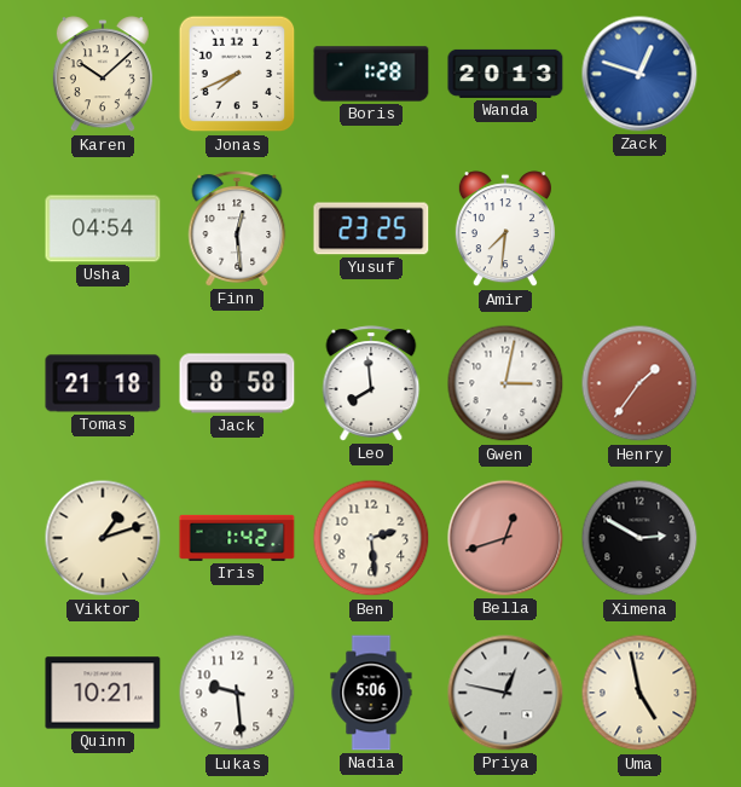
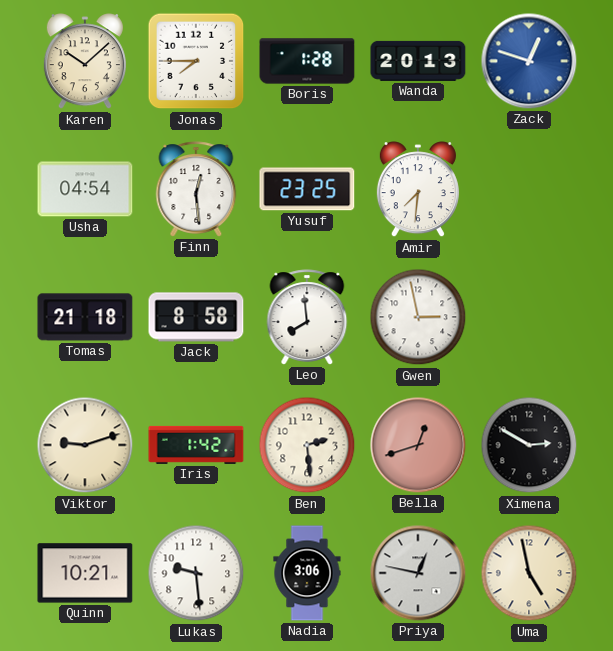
Jonas: 7:41 -> 7:45
Gwen: 3:02 -> 2:58
Henry: 1:36 -> none
Viktor: 1:12 -> 9:12
Nadia: 5:06 -> 3:06
